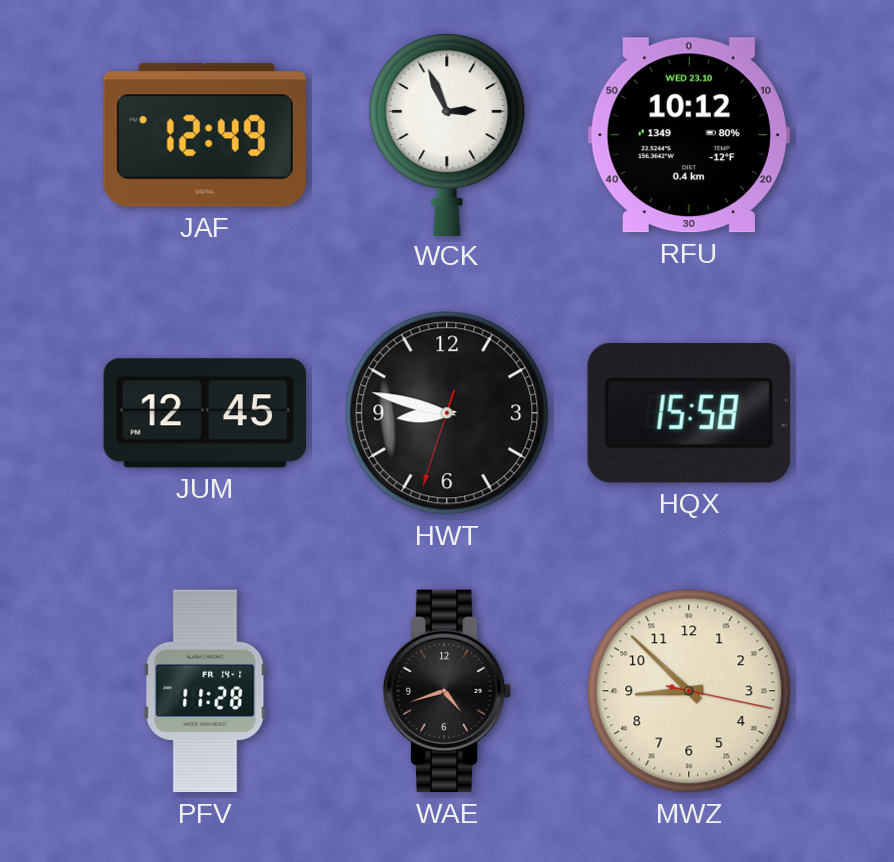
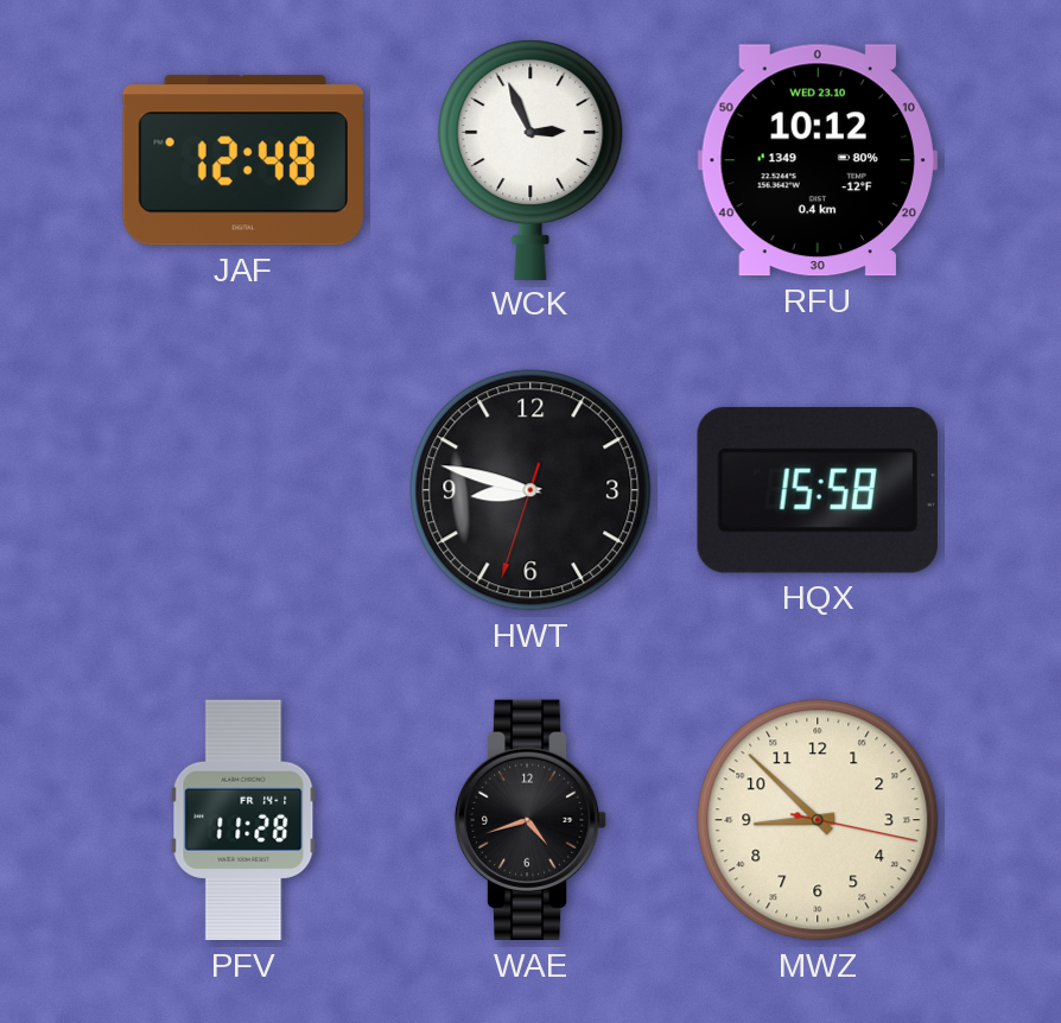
JAF: 12:49 -> 12:48
JUM: 12:45 -> none
